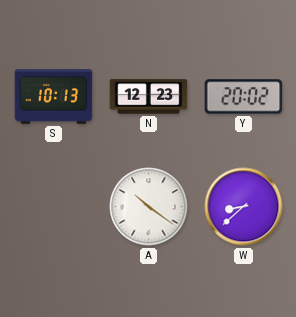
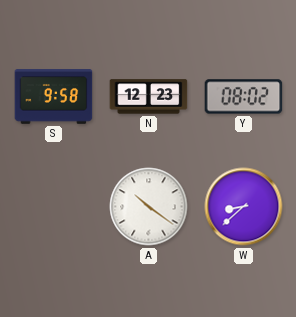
S: 10:13 -> 9:58
Y: 20:02 -> 08:02
